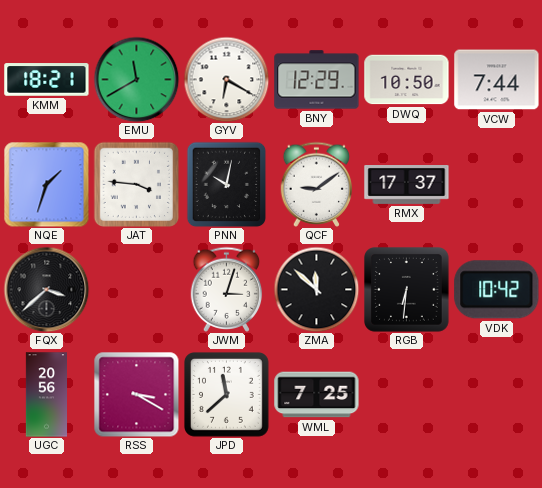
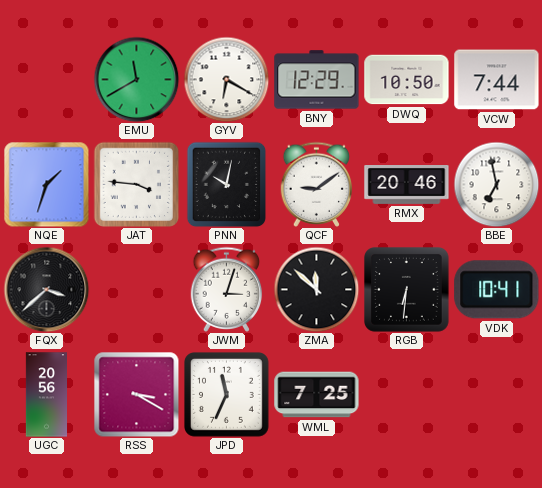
KMM: 18:21 -> none
RMX: 17:37 -> 20:46
BBE: none -> 6:58
VDK: 10:42 -> 10:41
JPD: 11:38 -> 11:34
